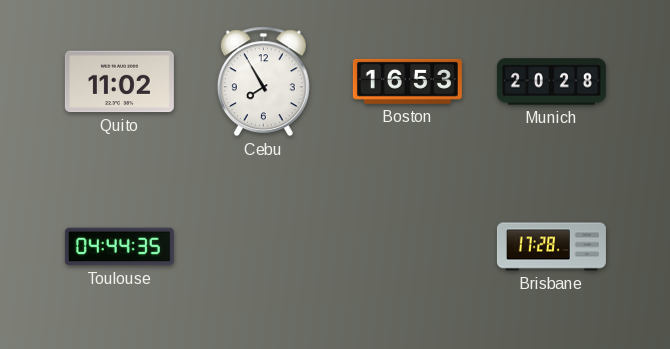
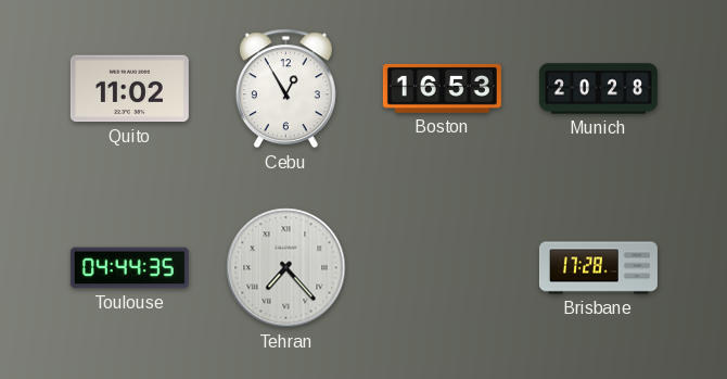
Cebu: 7:55 -> 12:55
Tehran: none -> 7:23
